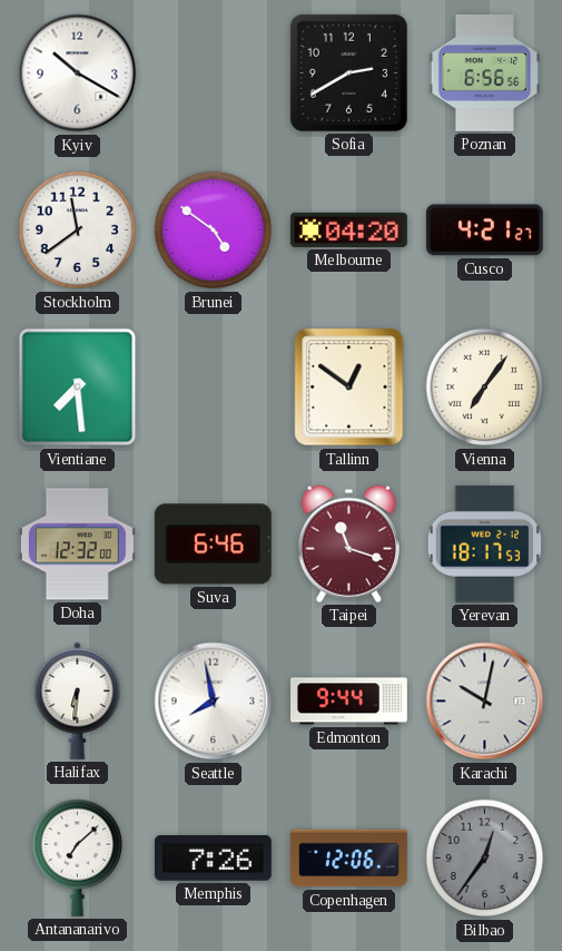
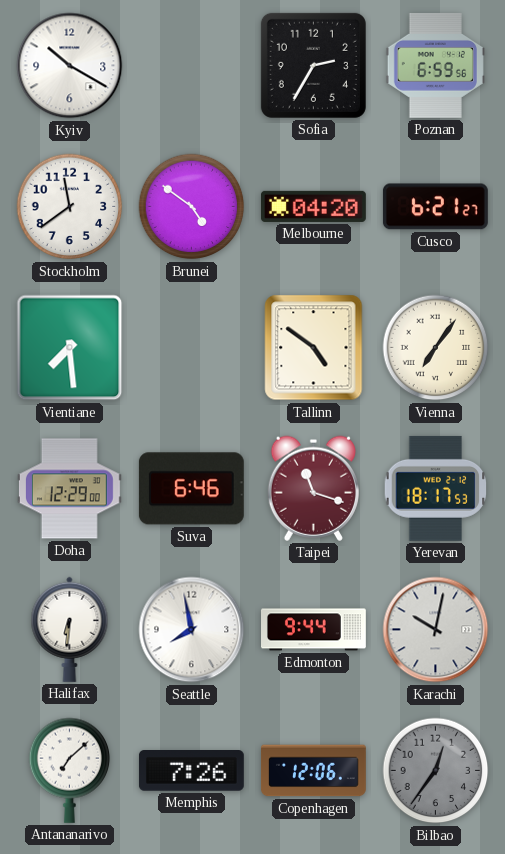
Sofia: 2:40 -> 2:35
Poznan: 6:56 -> 6:59
Cusco: 4:21 -> 6:21
Tallinn: 12:51 -> 4:51
Doha: 12:32 -> 12:29
